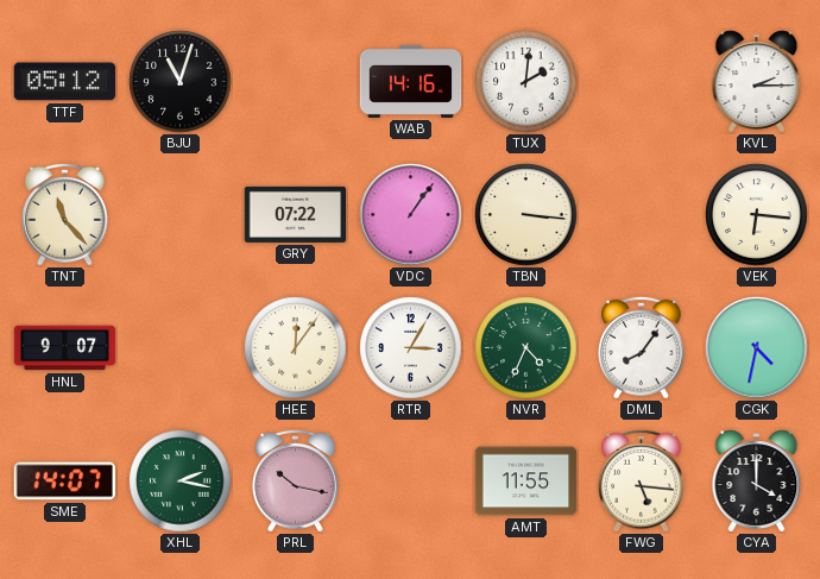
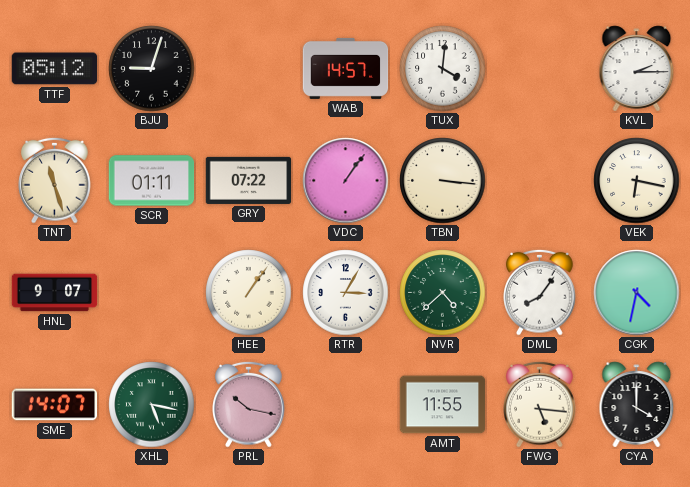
BJU: 11:03 -> 9:03
WAB: 14:16 -> 14:57
TUX: 2:01 -> 4:01
TNT: 11:23 -> 11:27
SCR: none -> 01:11
VEK: 6:16 -> 6:17
HEE: 12:06 -> 1:06
NVR: 4:34 -> 4:38
XHL: 2:17 -> 5:17
